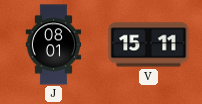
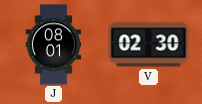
V: 15:11 -> 02:30
